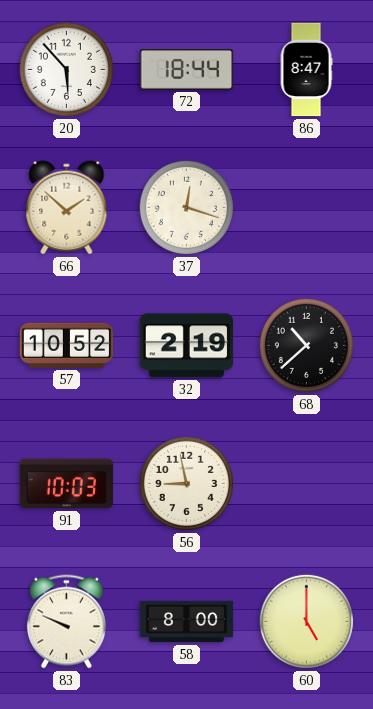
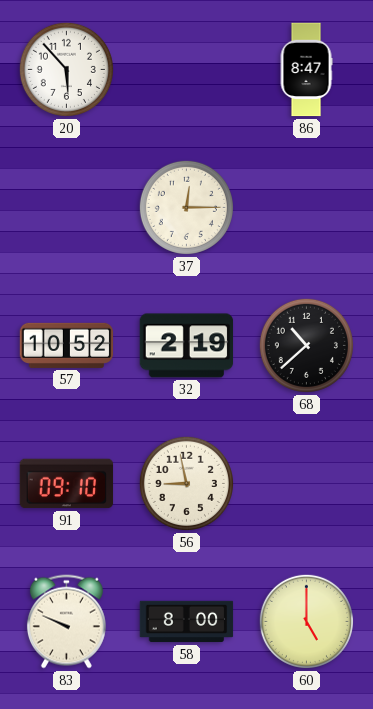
72: 18:44 -> none
66: 1:52 -> none
37: 12:18 -> 12:15
91: 10:03 -> 09:10
